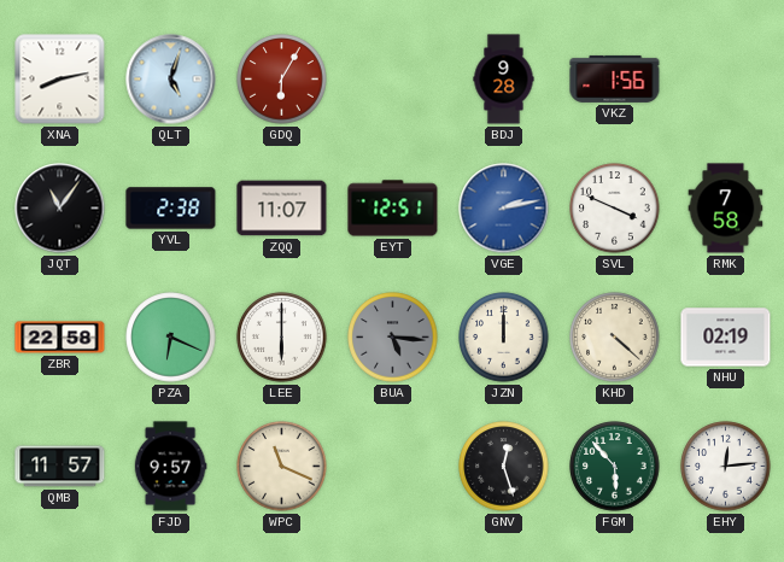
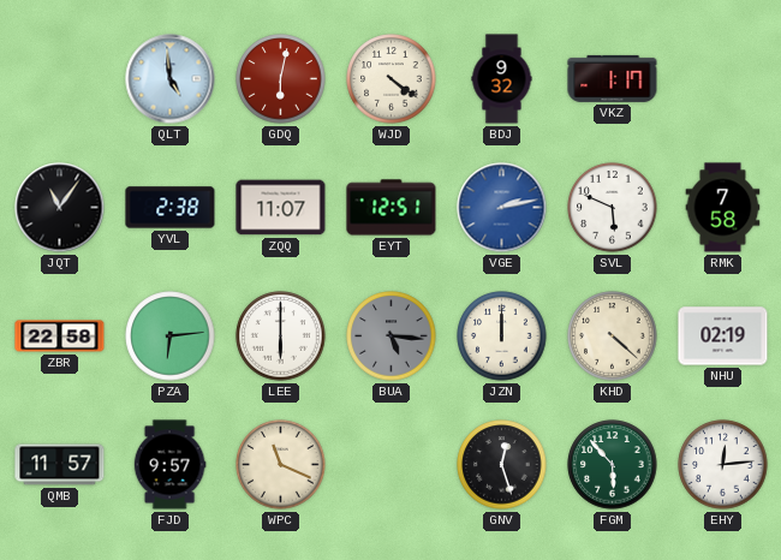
XNA: 8:13 -> none
QLT: 5:03 -> 4:59
GDQ: 6:05 -> 6:02
WJD: none -> 4:21
BDJ: 9:28 -> 9:32
VKZ: 1:56 -> 1:17
SVL: 3:49 -> 5:49
PZA: 6:19 -> 6:14
